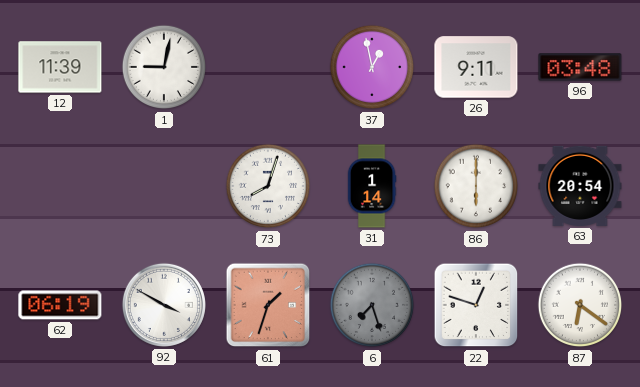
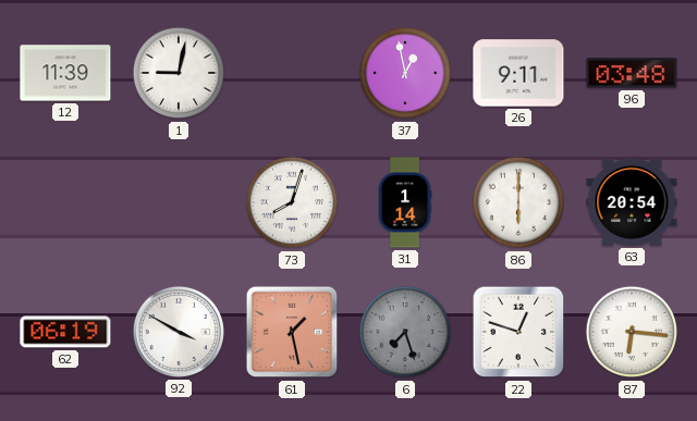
61: 1:33 -> 1:28
87: 6:21 -> 6:16
